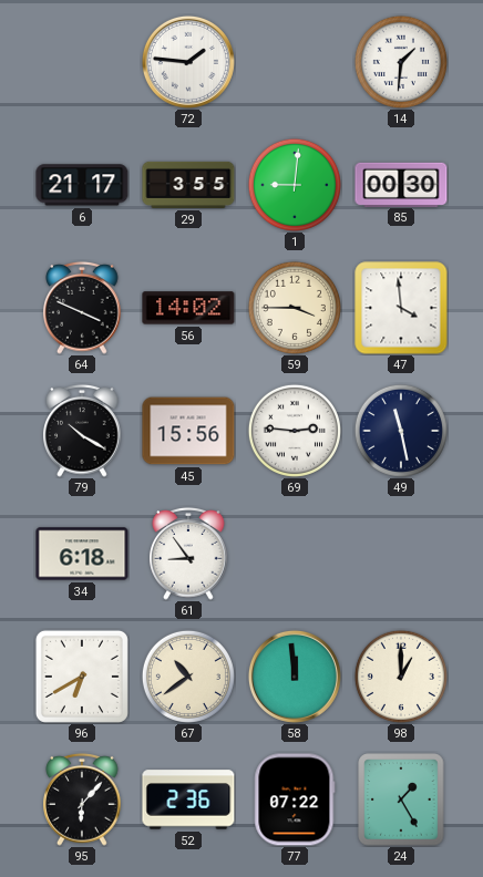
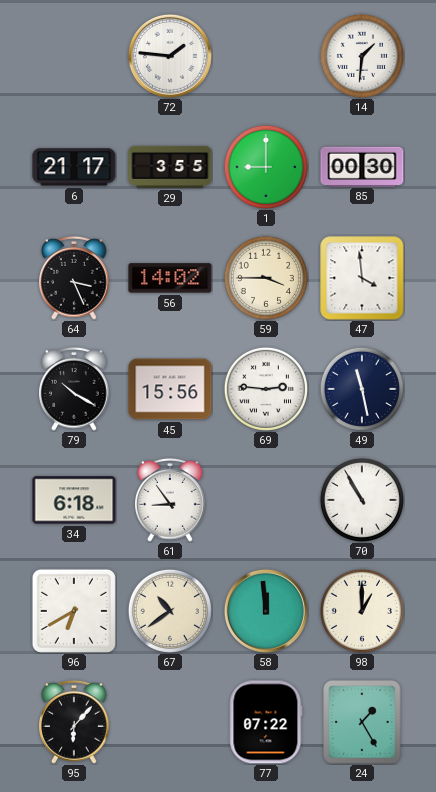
1: 9:01 -> 9:00
64: 3:49 -> 3:26
70: none -> 10:55
52: 2:36 -> none
